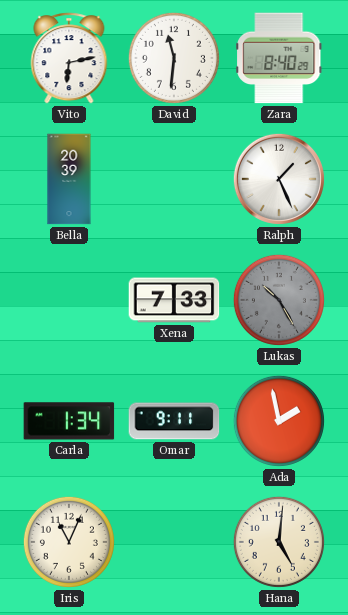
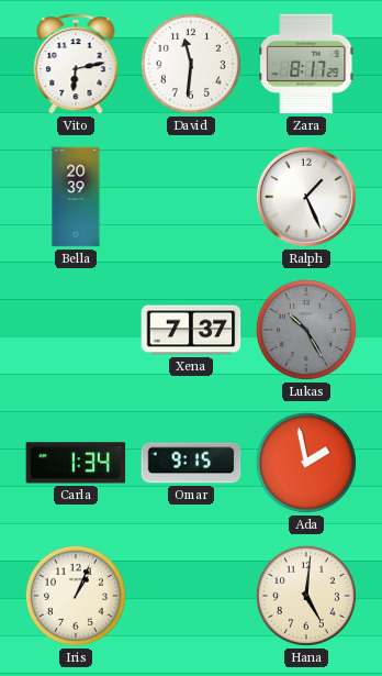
Zara: 8:40 -> 8:17
Xena: 7:33 -> 7:37
Omar: 9:11 -> 9:15
Iris: 11:04 -> 1:04
